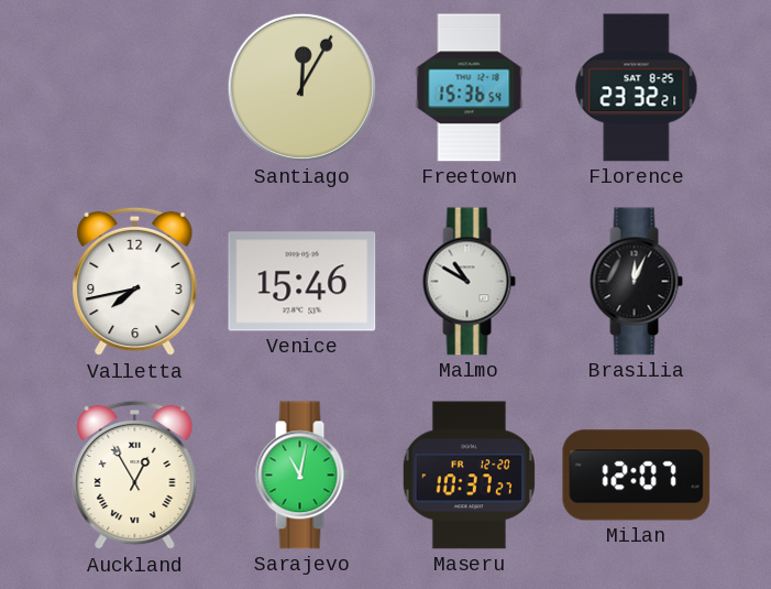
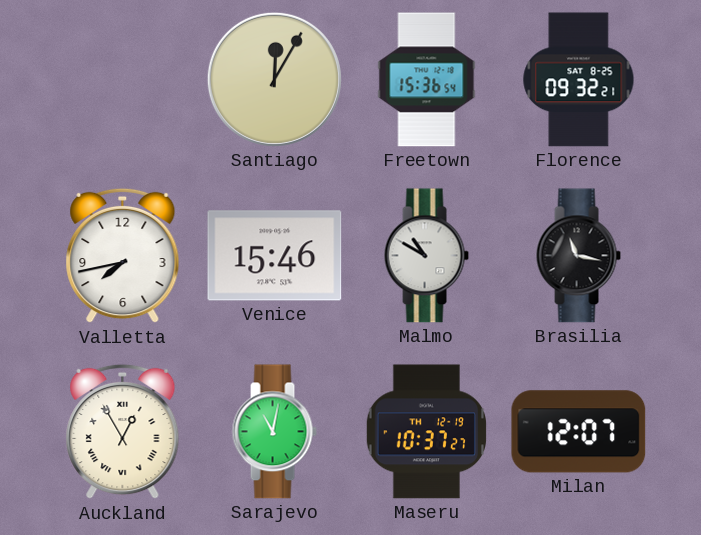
Florence: 23:32 -> 09:32
Brasilia: 12:04 -> 11:17
Maseru date: FR 12-20 -> TH 12-19
